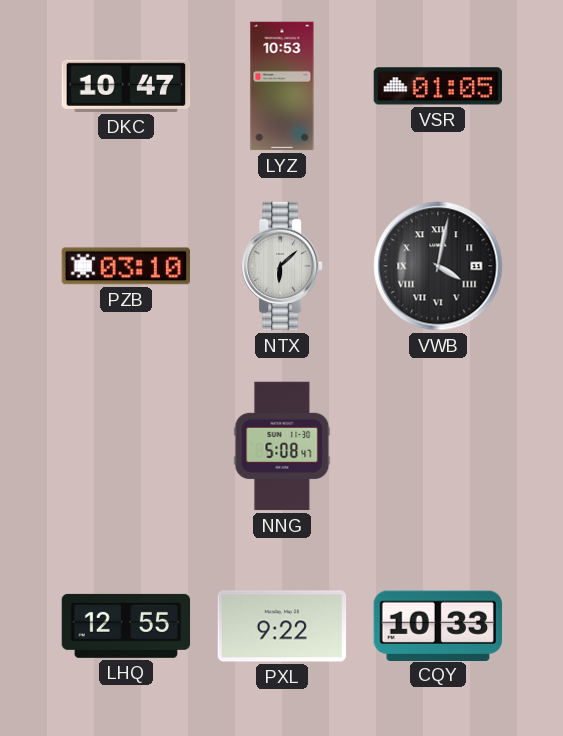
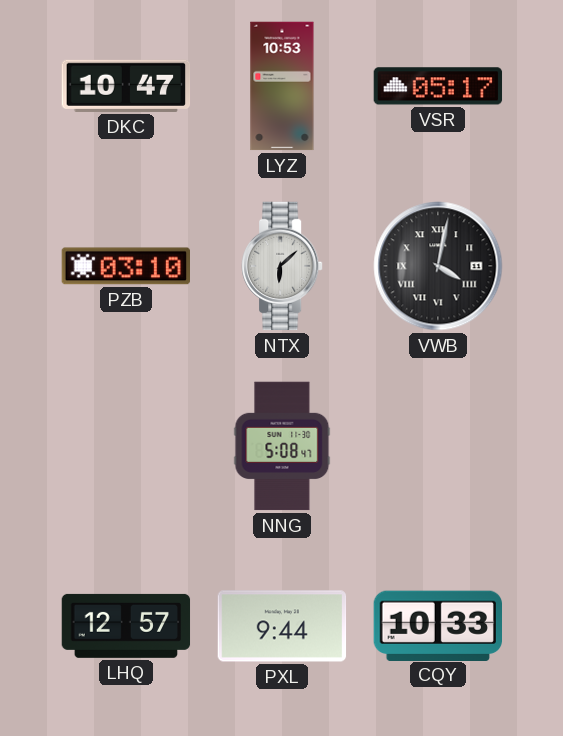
VSR: 01:05 -> 05:17
LHQ: 12:55 -> 12:57
PXL: 9:22 -> 9:44
